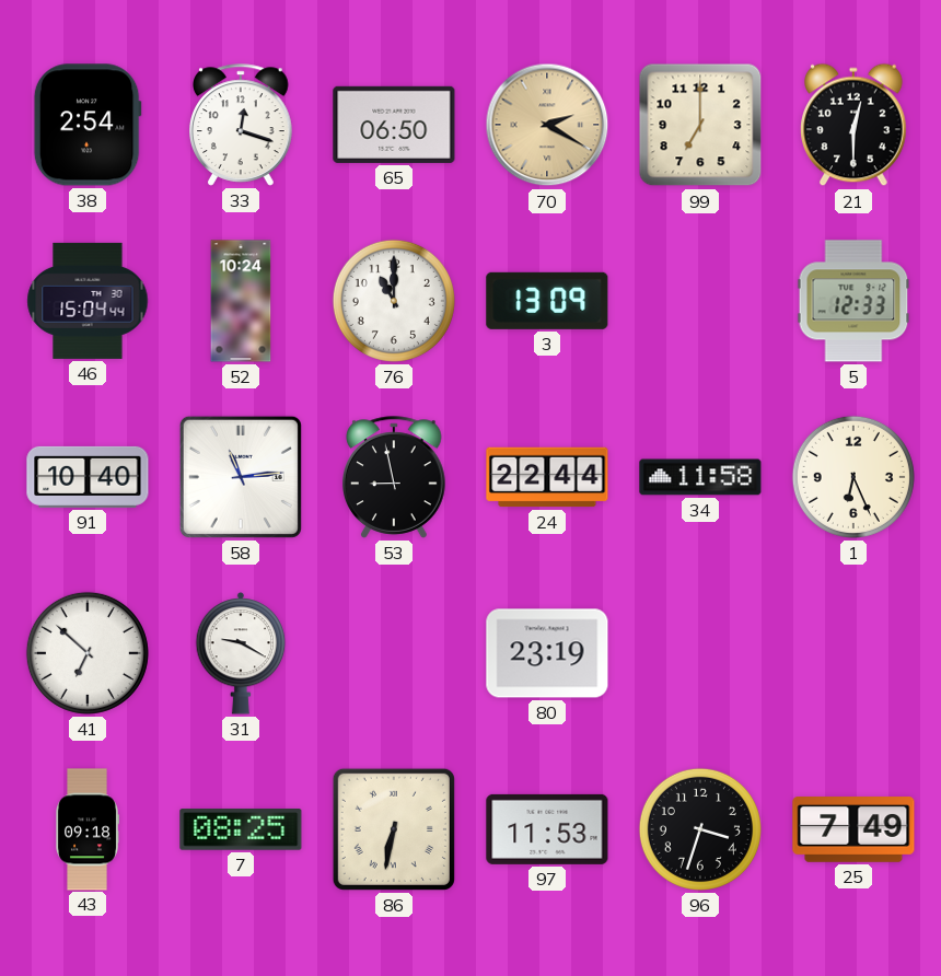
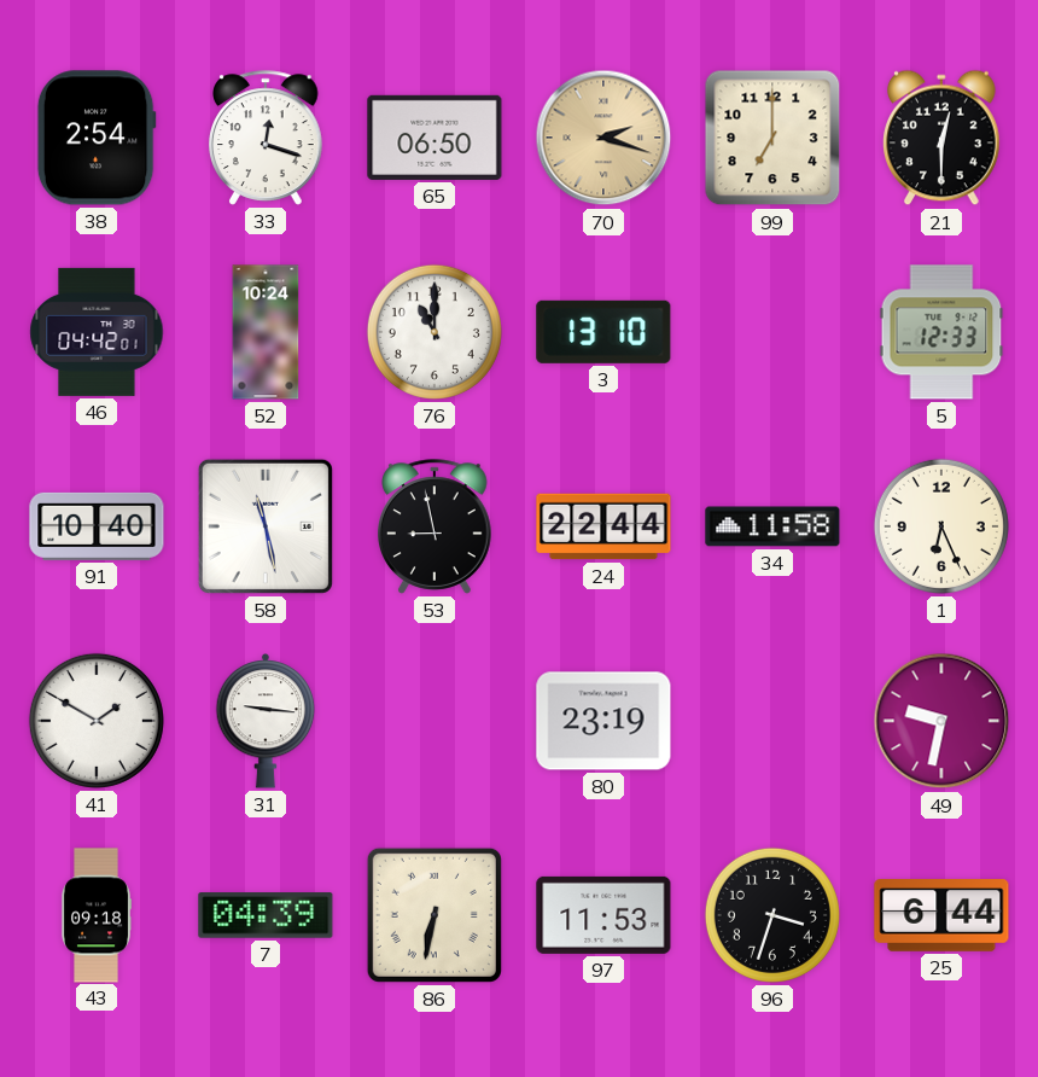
70: 2:20 -> 2:18
46: 15:04 -> 04:42
3: 13:09 -> 13:10
58: 11:14 -> 11:28
41: 6:52 -> 1:50
31: 9:20 -> 9:16
49: none -> 9:32
7: 08:25 -> 04:39
25: 7:49 -> 6:44
